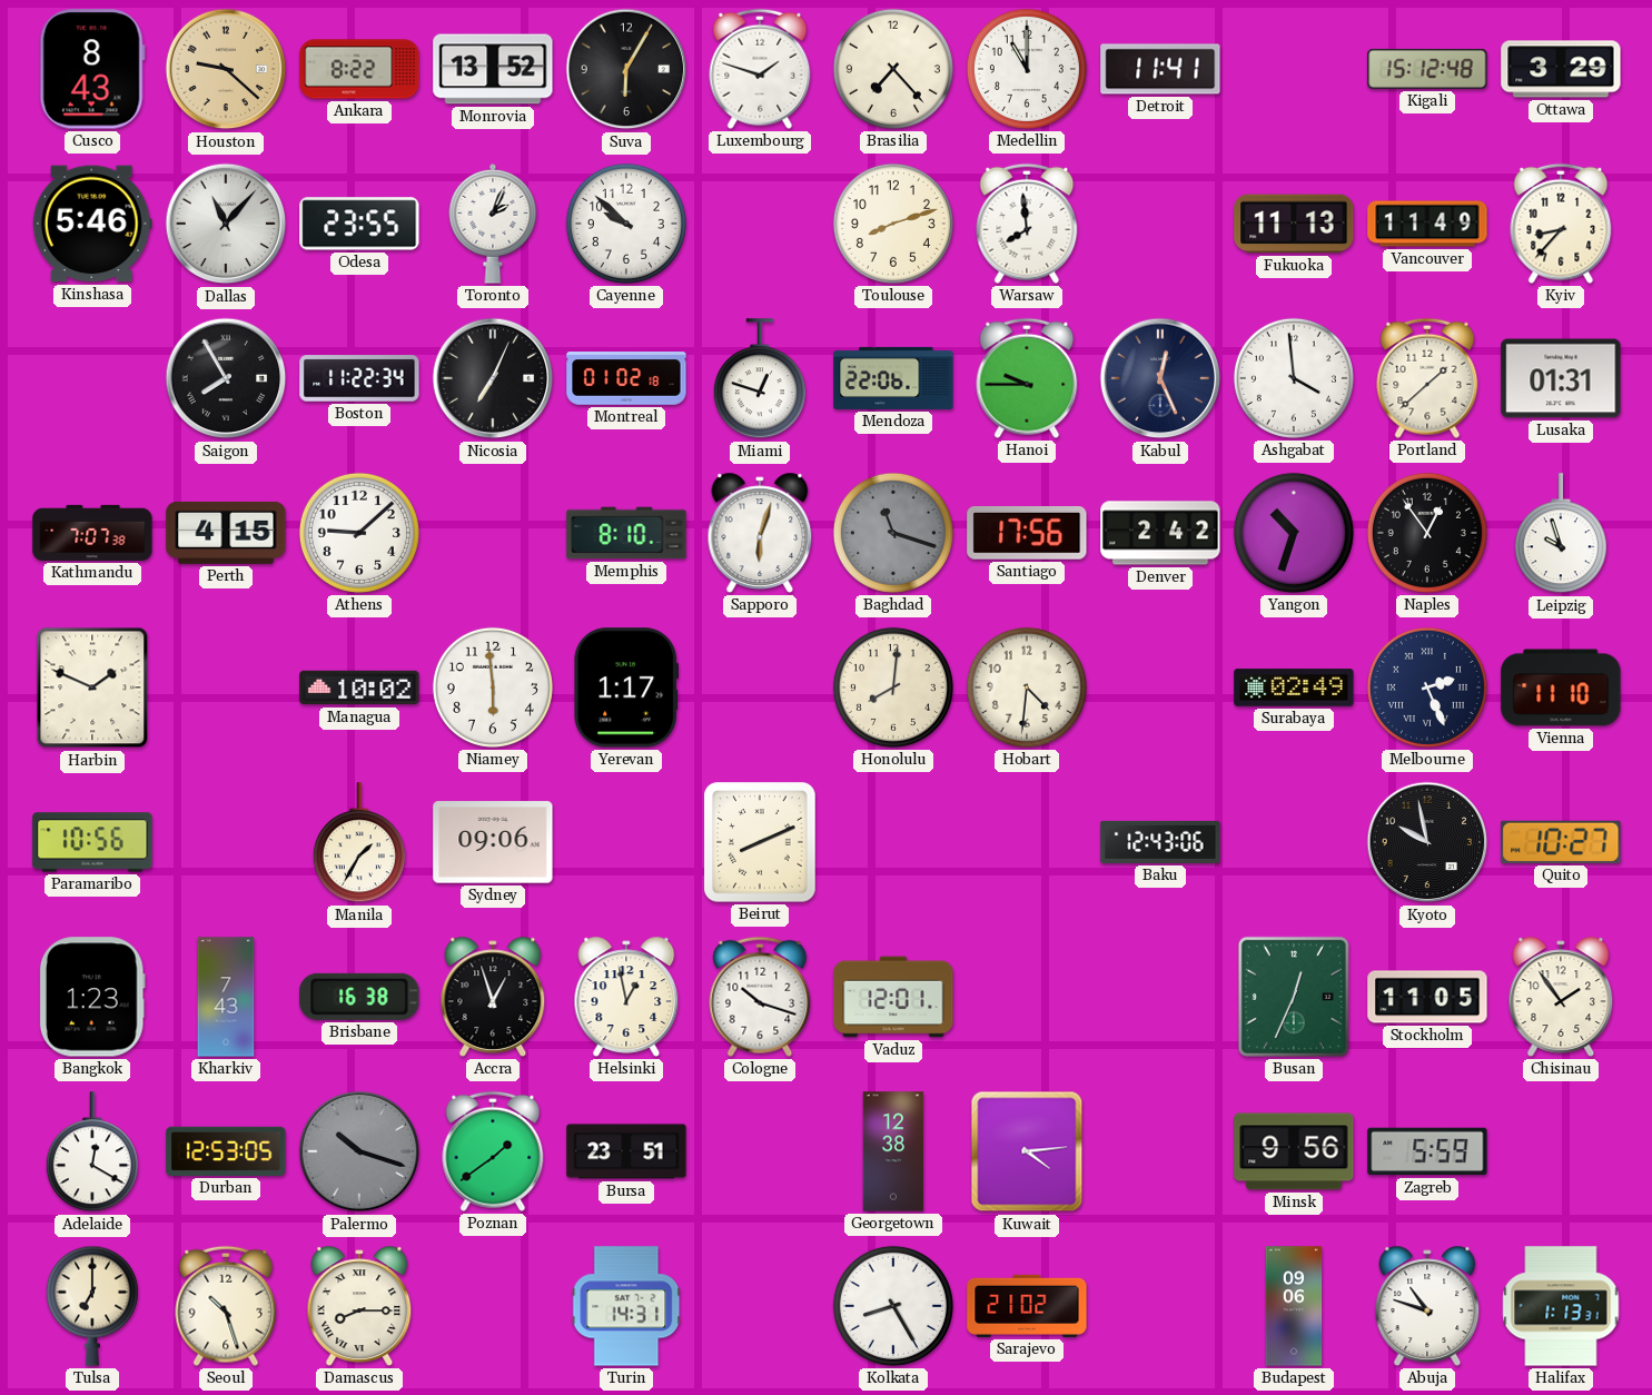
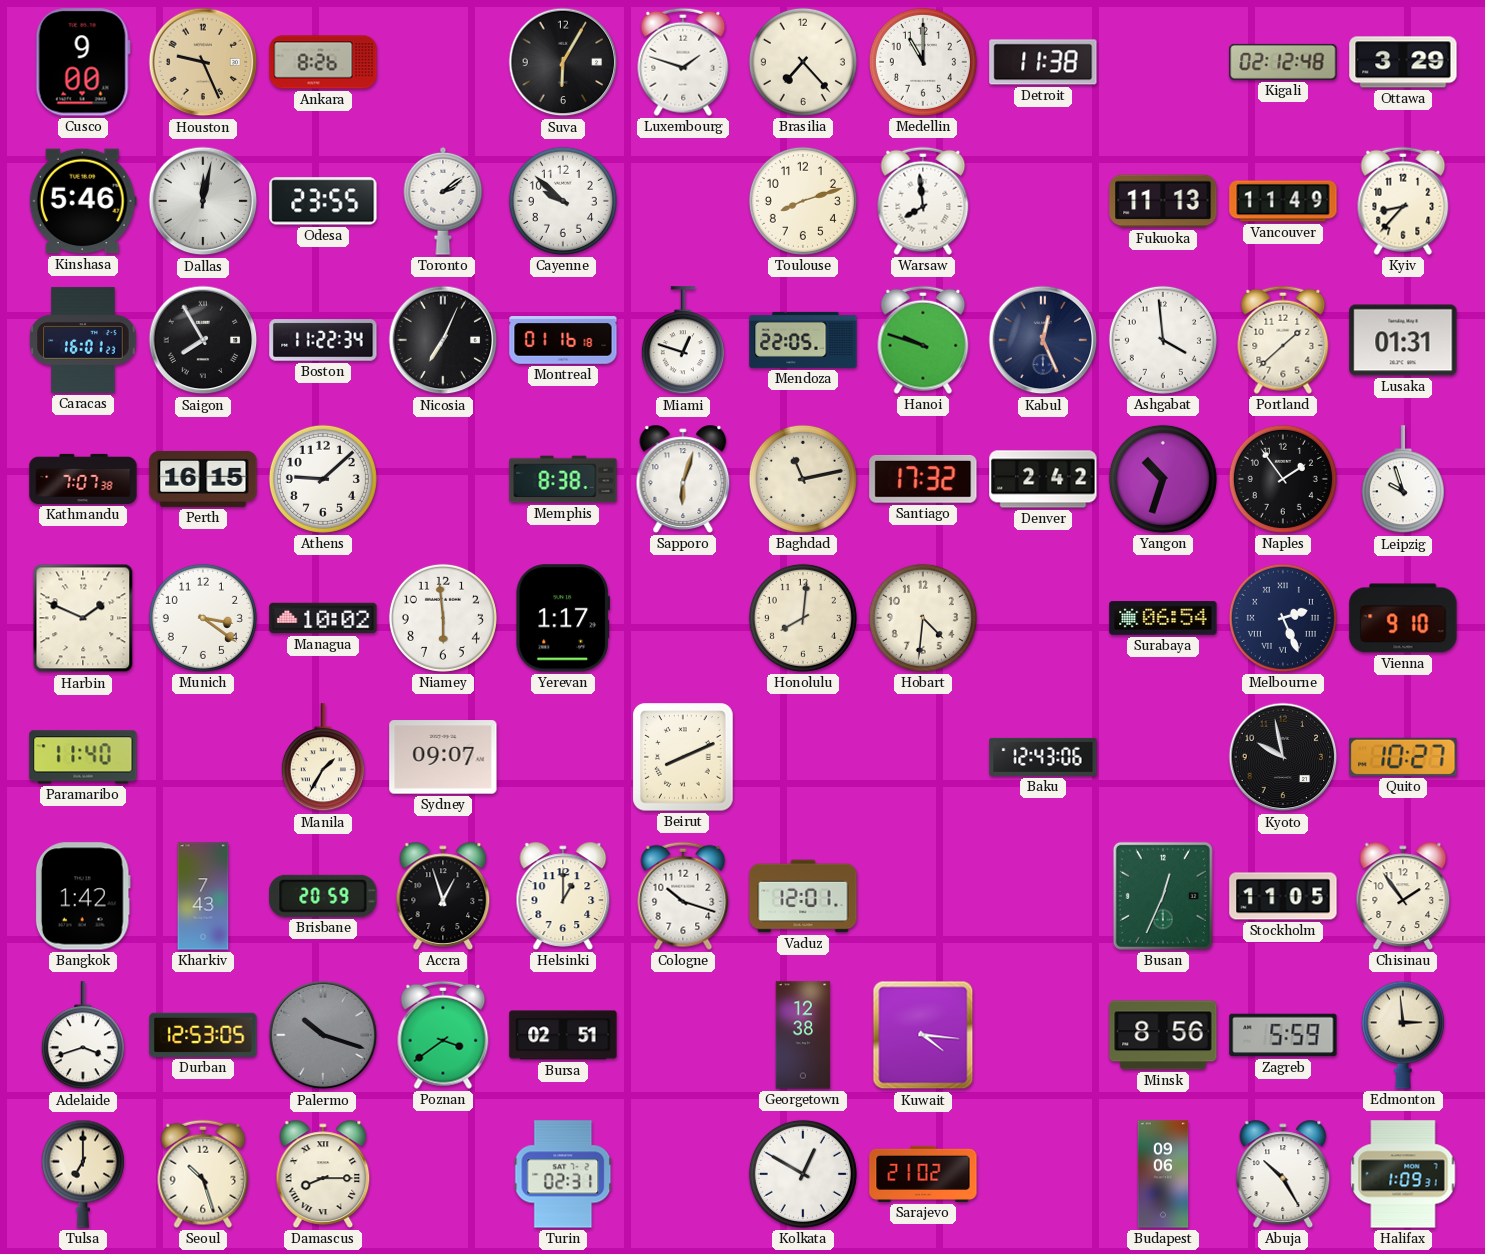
Cusco: 8:43 -> 9:00
Houston: 9:22 -> 9:26
Ankara: 8:22 -> 8:26
Monrovia: 13:52 -> none
Detroit: 11:41 -> 11:38
Kigali: 15:12 -> 02:12
Dallas: 11:07 -> 12:02
Toronto: 2:04 -> 2:09
Caracas: none -> 16:01
Montreal: 01:02 -> 01:16
Mendoza: 22:06 -> 22:05
Hanoi: 9:45 -> 9:48
Perth: 4:15 -> 16:15
Memphis: 8:10 -> 8:38
Baghdad: 11:18 -> 11:13
Baghdad dial: grey -> cream
Santiago: 17:56 -> 17:32
Naples: 12:54 -> 1:54
Munich: none -> 3:21
Surabaya: 02:49 -> 06:54
Vienna: 11:10 -> 9:10
Paramaribo: 10:56 -> 11:40
Sydney: 09:06 -> 09:07
Bangkok: 1:23 -> 1:42
Brisbane: 16:38 -> 20:59
Helsinki: 12:58 -> 1:00
Adelaide: 12:20 -> 3:42
Poznan: 1:39 -> 3:39
Bursa: 23:51 -> 02:51
Kuwait: 4:14 -> 4:16
Minsk: 9:56 -> 8:56
Edmonton: none -> 2:59
Turin: 14:31 -> 02:31
Kolkata: 8:25 -> 12:50
Abuja: 10:48 -> 10:25
Halifax: 1:13 -> 1:09
